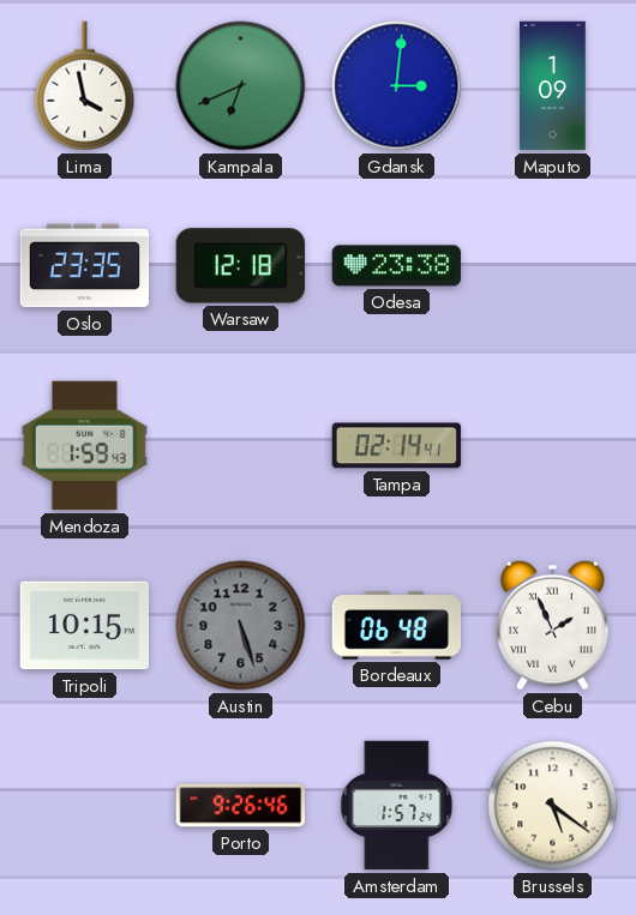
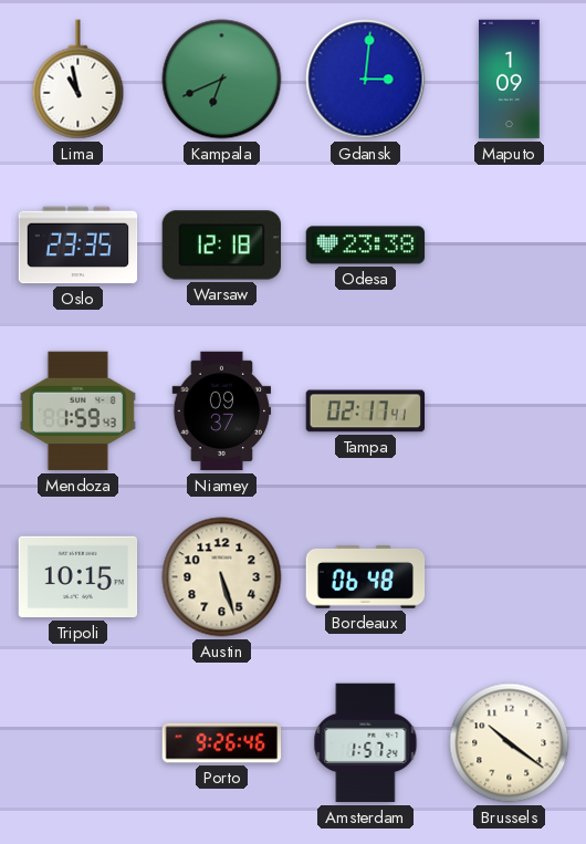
Lima: 3:58 -> 10:58
Niamey: none -> 09:37
Tampa: 02:14 -> 02:17
Austin dial: grey -> cream
Cebu: 1:56 -> none
Brussels: 5:21 -> 10:21
